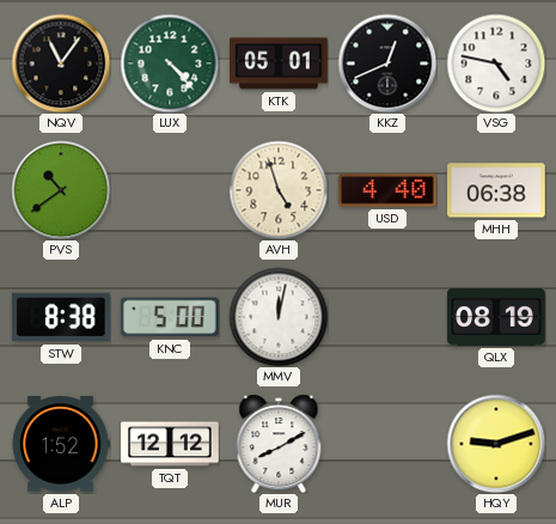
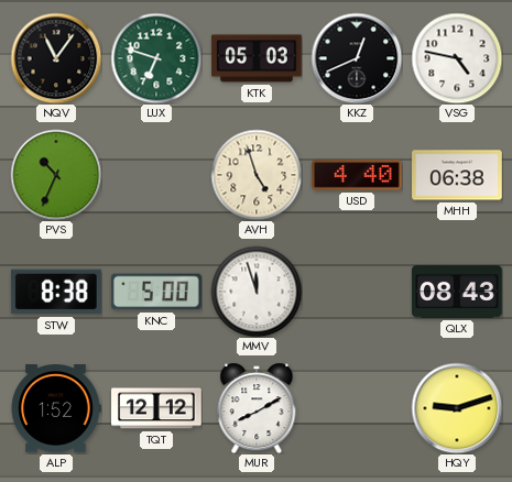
LUX: 4:23 -> 6:48
KTK: 05:01 -> 05:03
PVS: 10:39 -> 10:34
MMV: 12:02 -> 11:57
QLX: 08:19 -> 08:43
